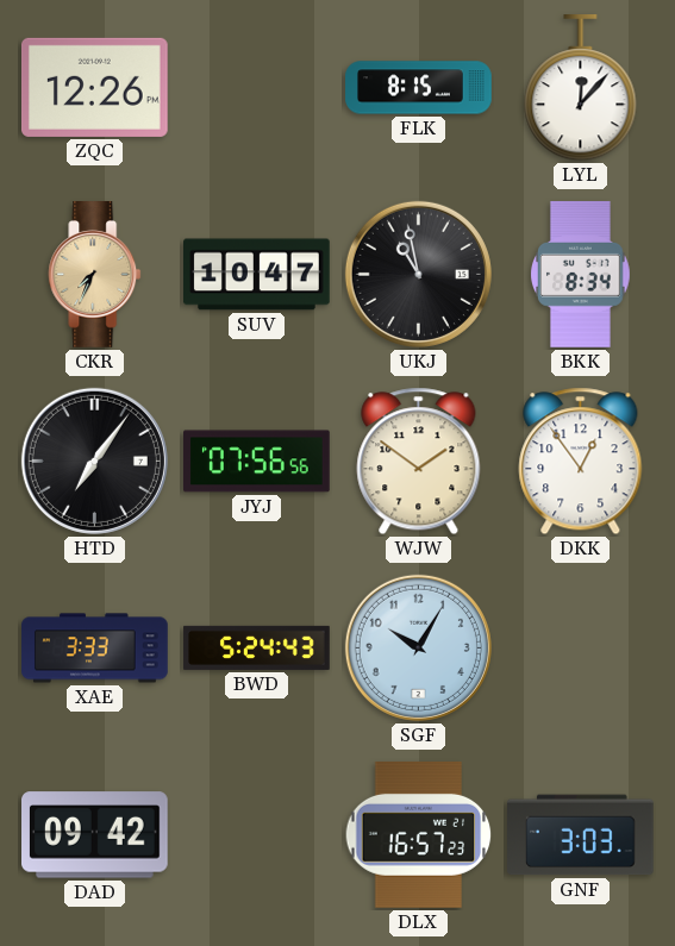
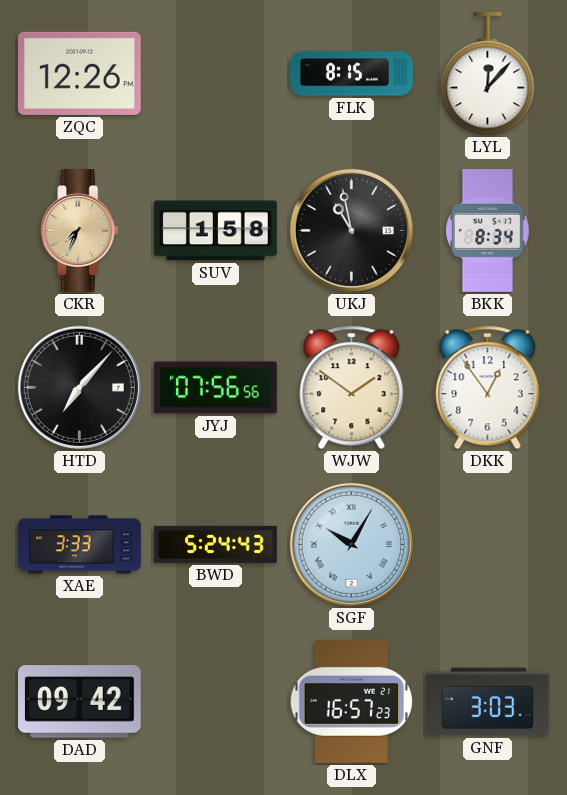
SUV: 10:47 -> 1:58
HTD: 7:06 -> 7:07
SGF numerals: Arabic -> Roman
